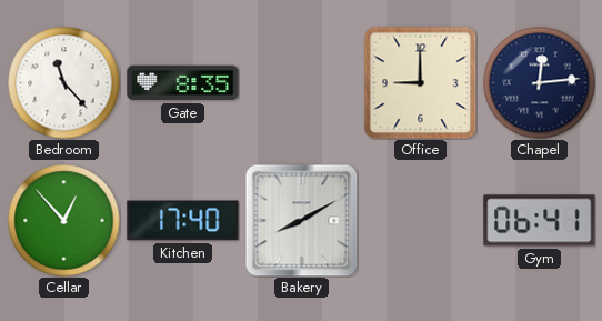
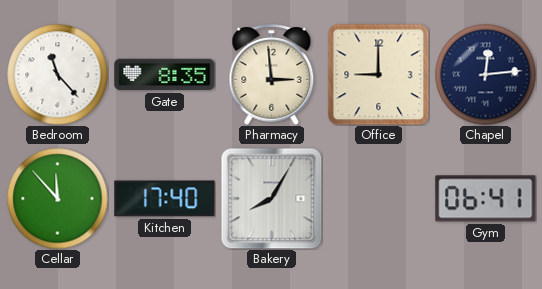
Pharmacy: none -> 2:59
Cellar: 12:53 -> 11:53
Bakery: 8:10 -> 8:05
